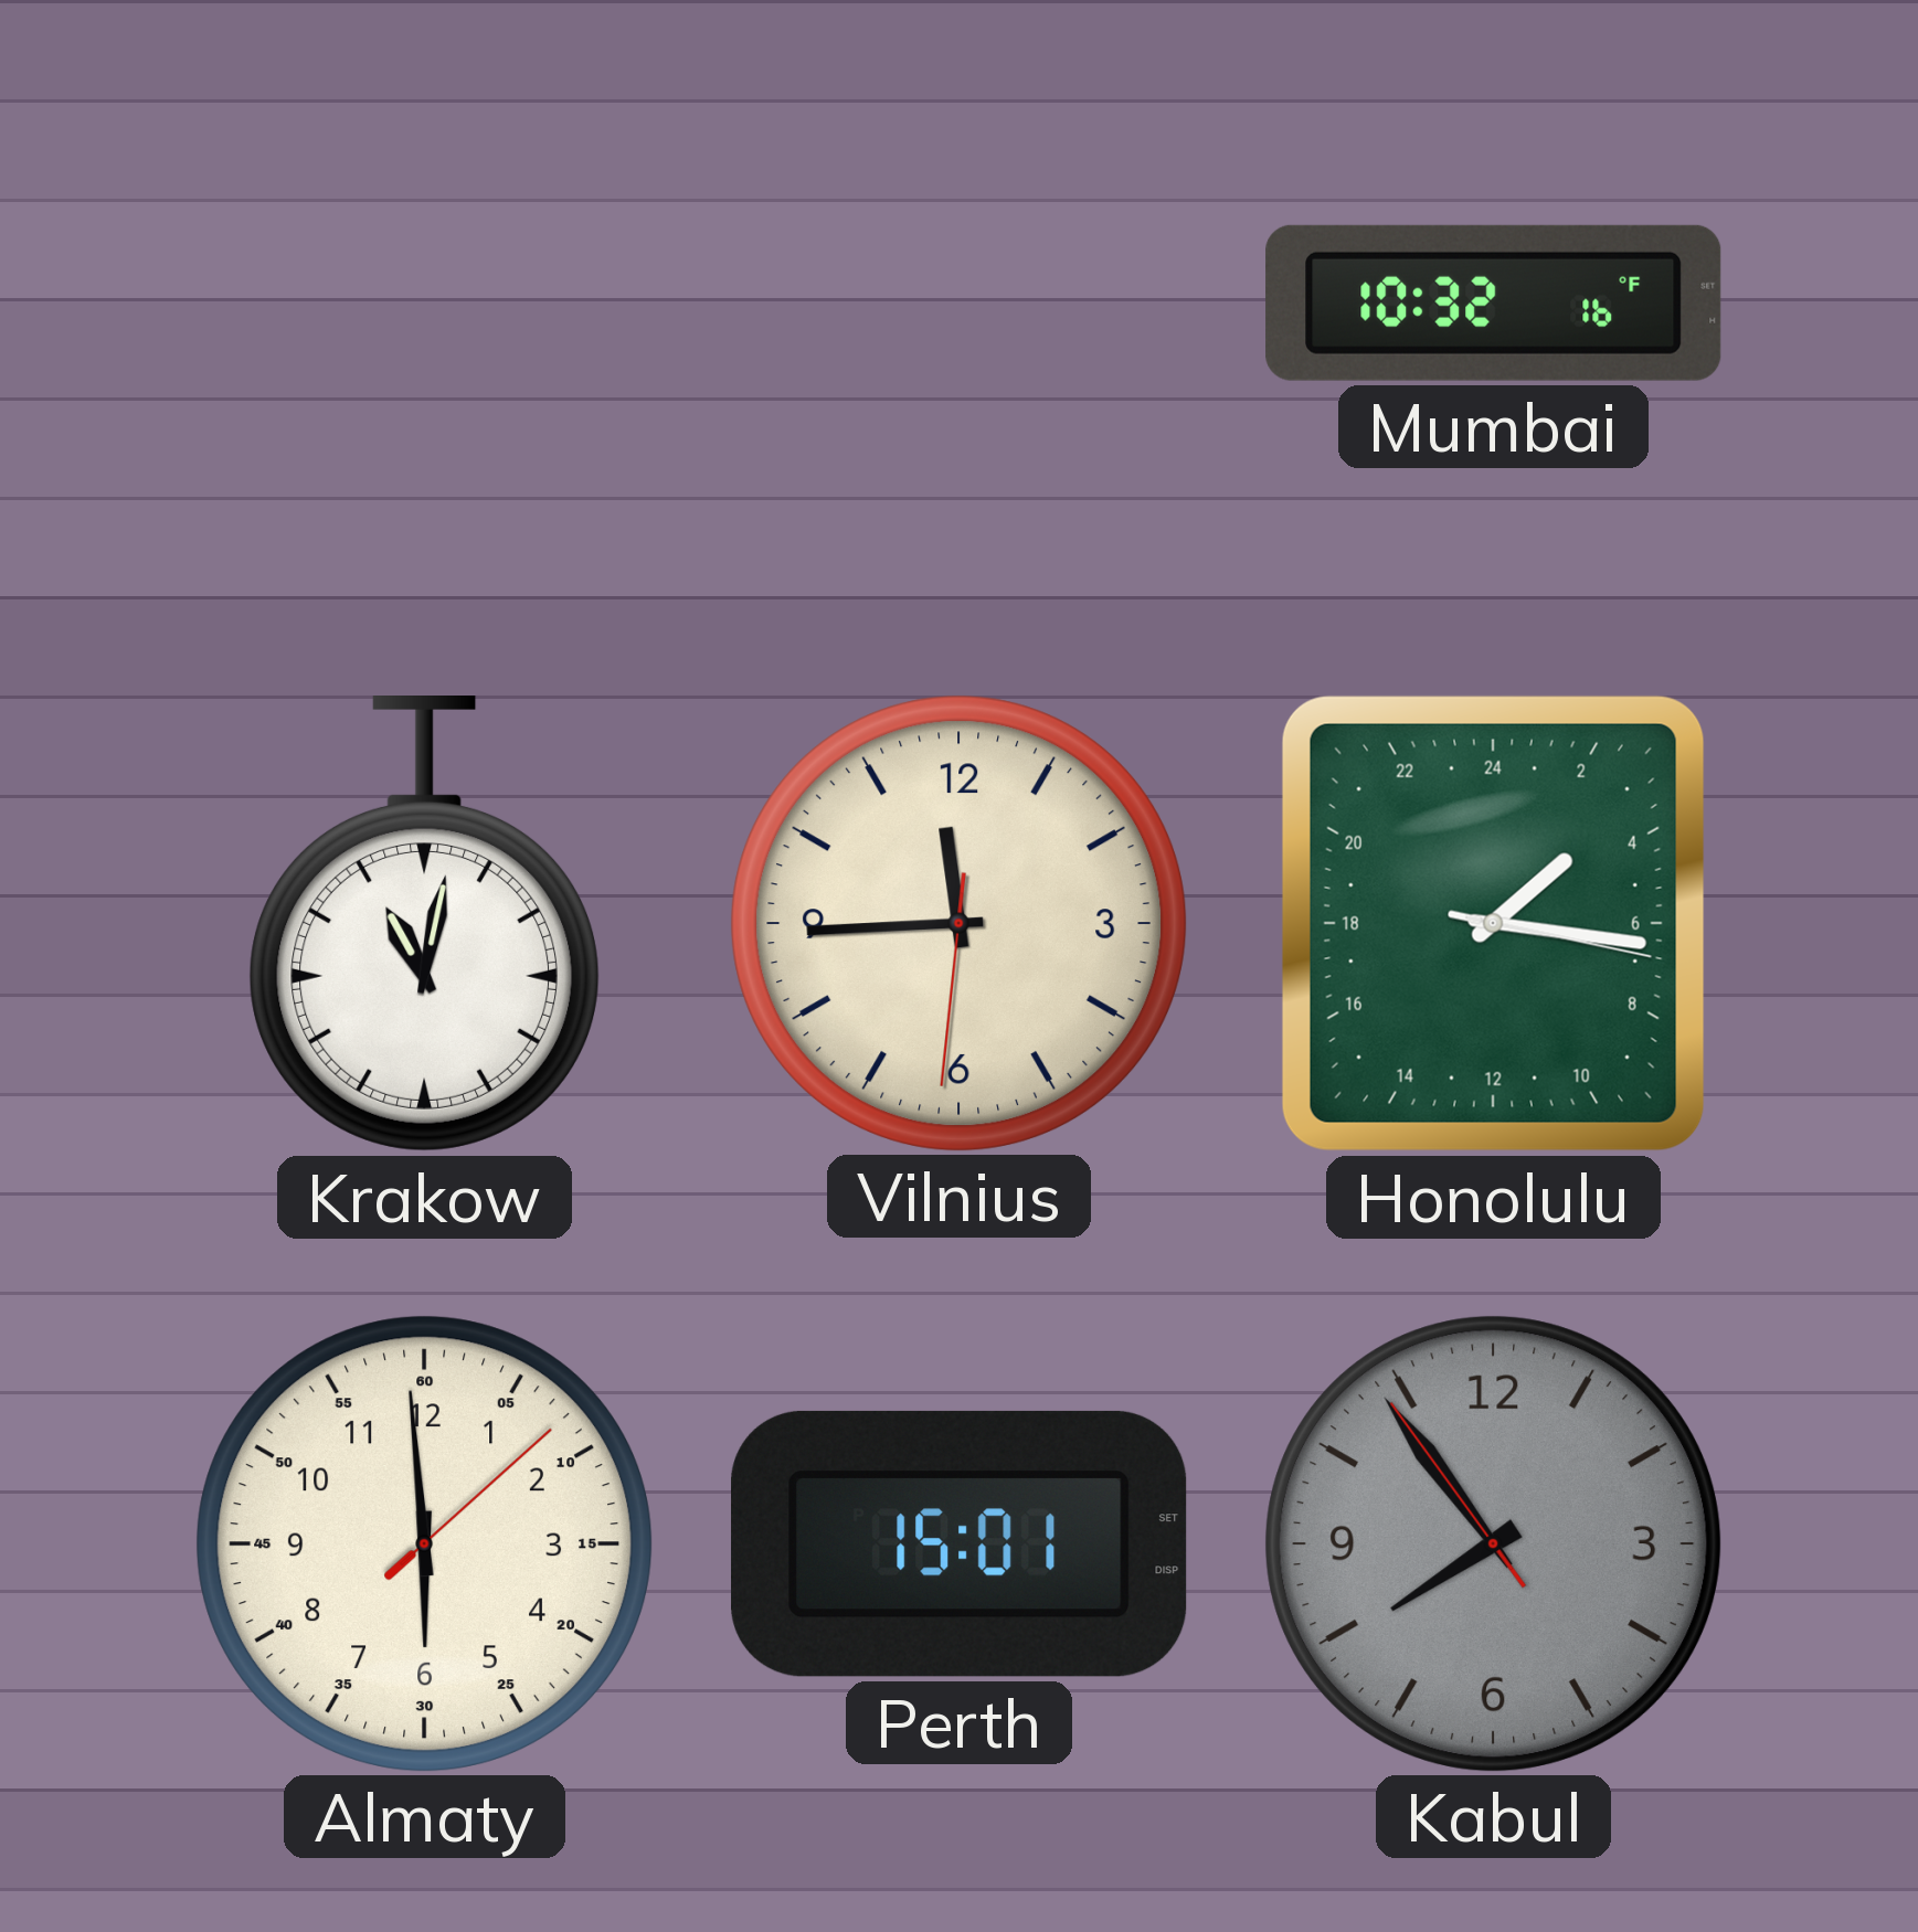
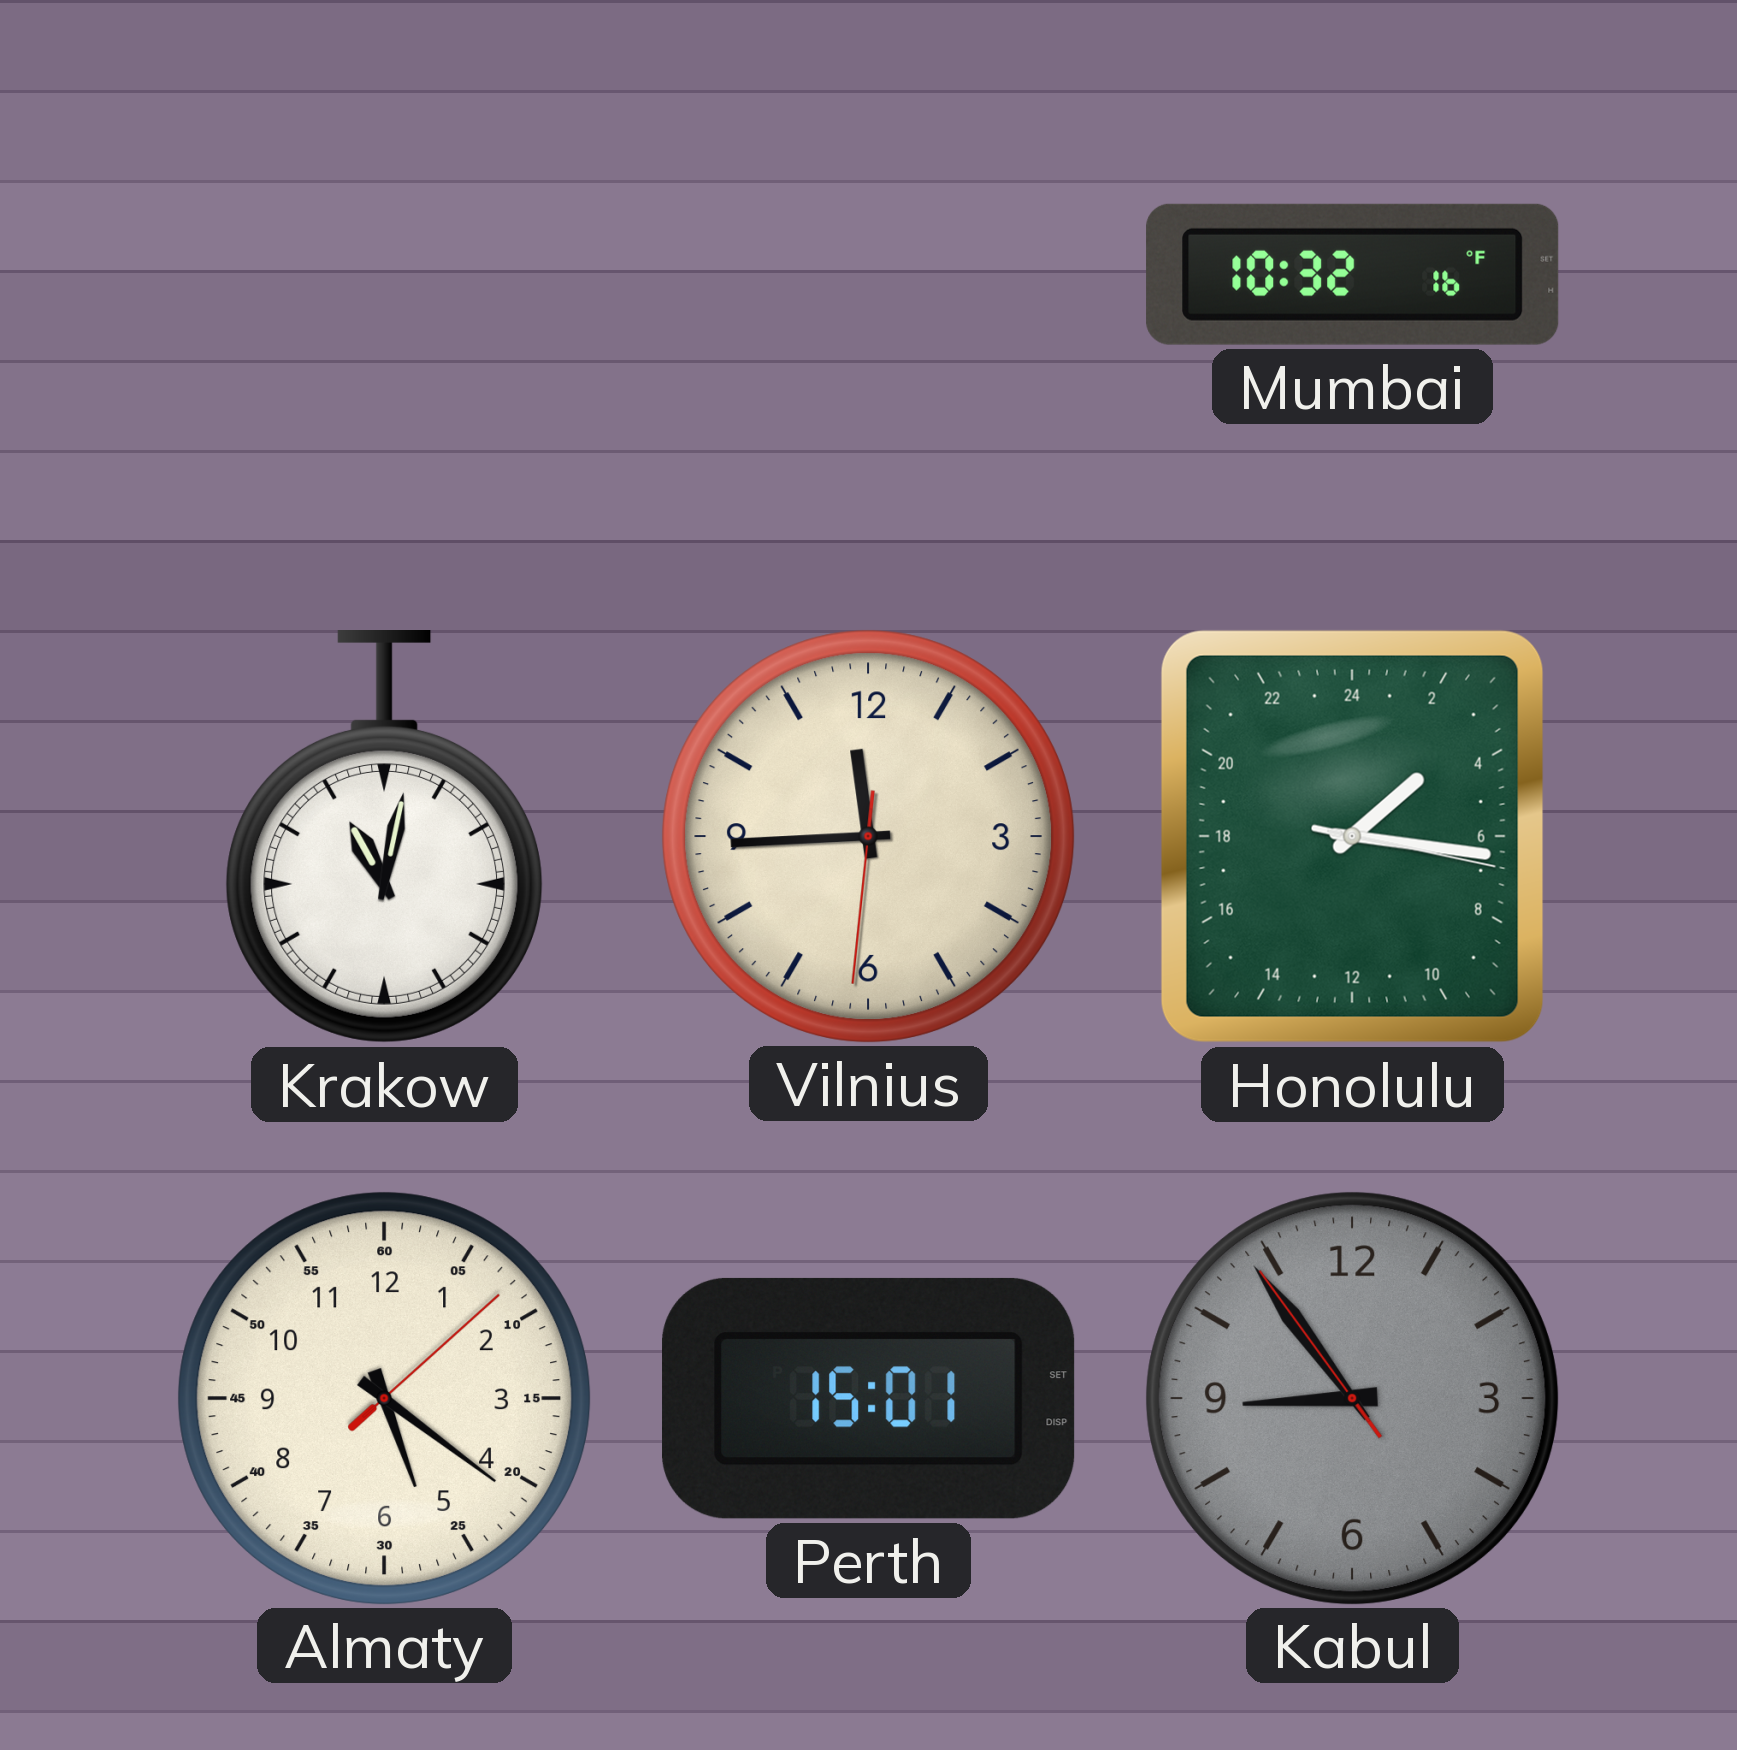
Almaty: 5:59 -> 5:21
Kabul: 7:53 -> 8:53
